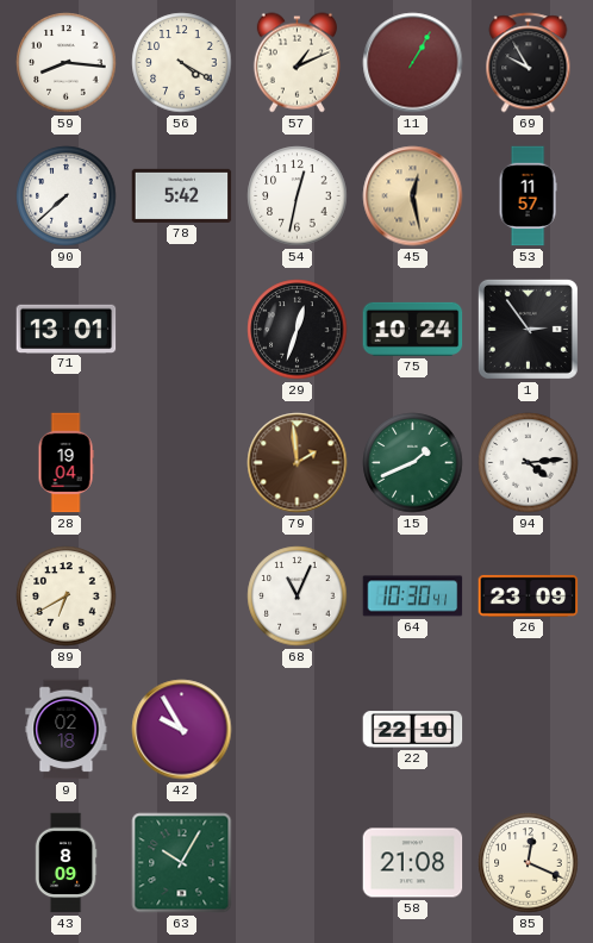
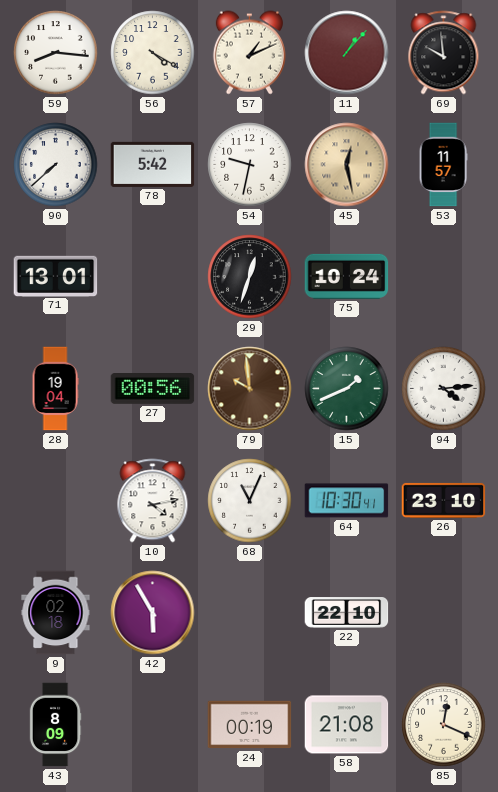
11: 1:05 -> 1:07
69: 9:55 -> 9:59
54: 12:32 -> 9:32
1: 2:54 -> none
27: none -> 00:56
79: 1:59 -> 9:59
89: 6:40 -> none
10: none -> 4:13
26: 23:09 -> 23:10
42: 9:55 -> 5:55
63: 10:05 -> none
24: none -> 00:19
